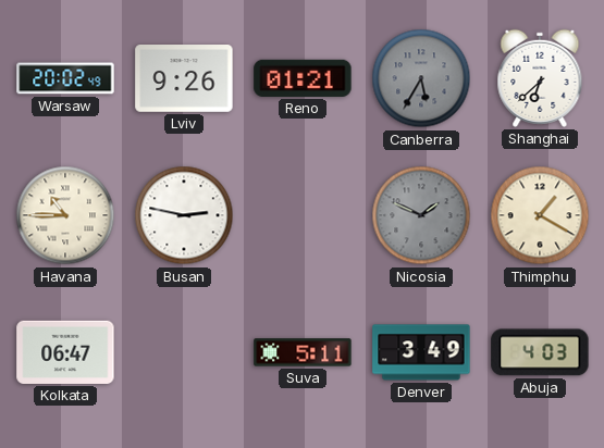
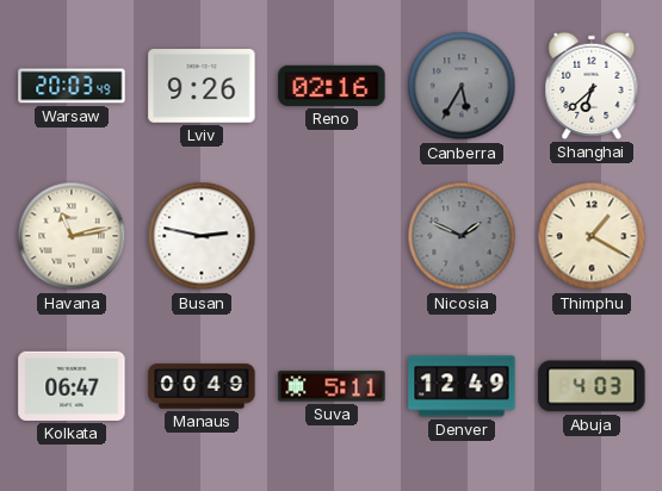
Warsaw: 20:02 -> 20:03
Reno: 01:21 -> 02:16
Havana: 10:45 -> 11:13
Manaus: none -> 00:49
Denver: 3:49 -> 12:49
